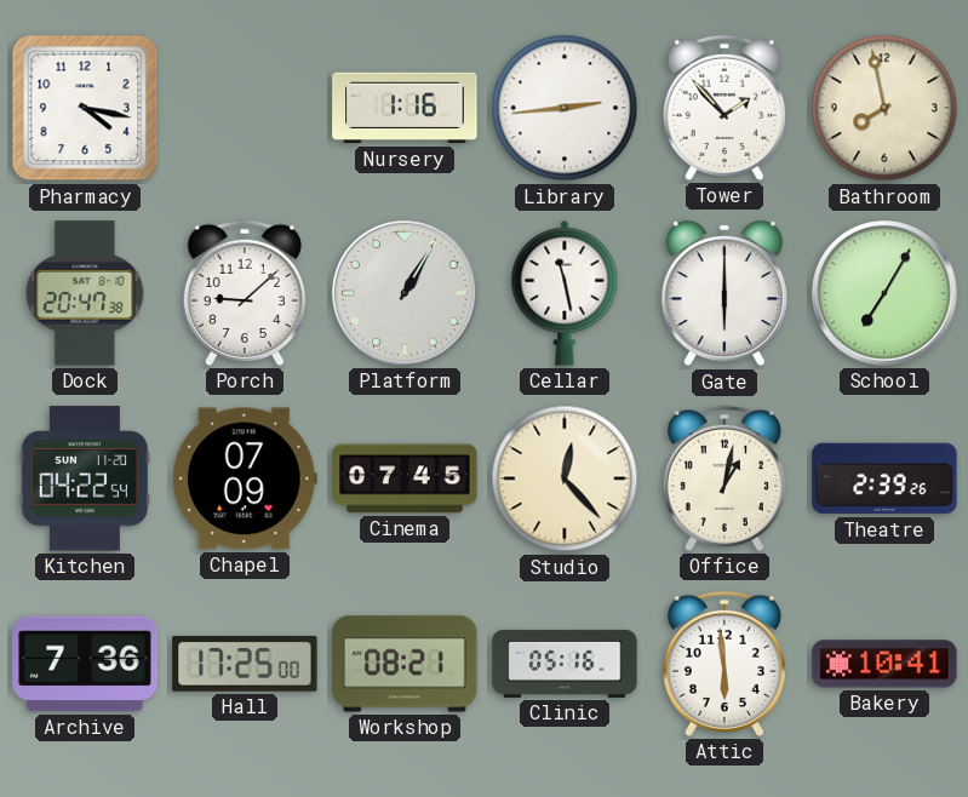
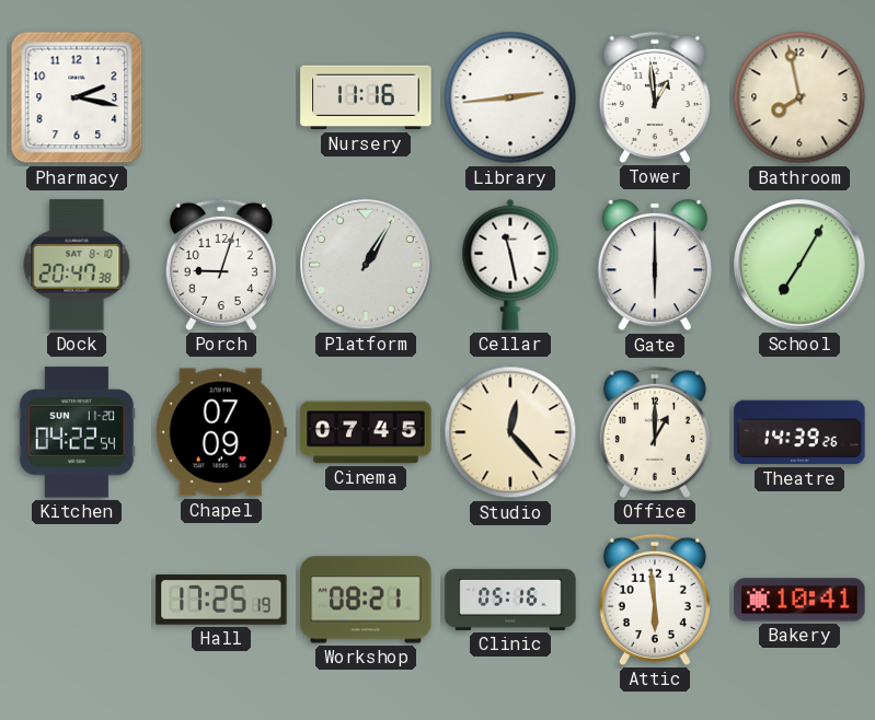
Pharmacy: 4:17 -> 2:17
Nursery: 1:16 -> 11:16
Tower: 1:53 -> 12:59
Porch: 9:08 -> 9:03
Office: 1:02 -> 1:00
Theatre: 2:39 -> 14:39
Archive: 7:36 -> none
Hall: 17:25:00 -> 17:25:19
